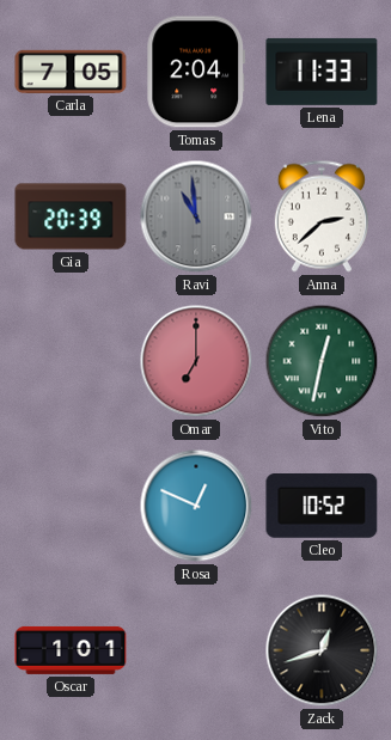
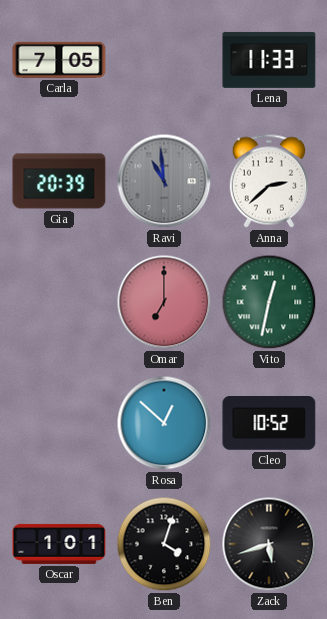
Tomas: 2:04 -> none
Rosa: 12:49 -> 12:52
Ben: none -> 4:03
Zack: 12:42 -> 5:42
